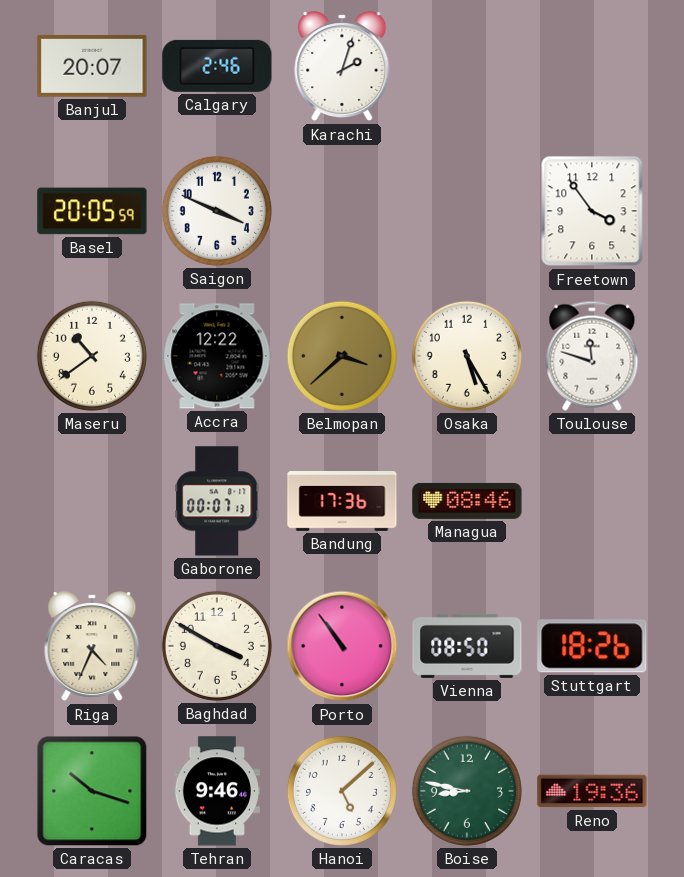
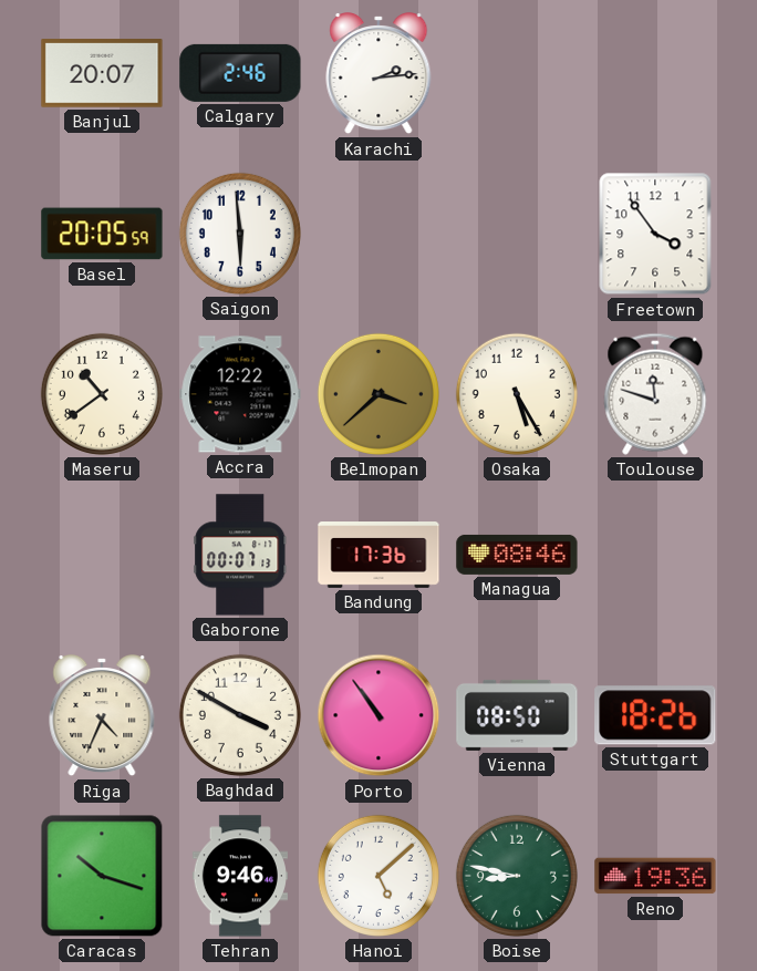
Karachi: 2:03 -> 2:14
Saigon: 3:49 -> 5:59
